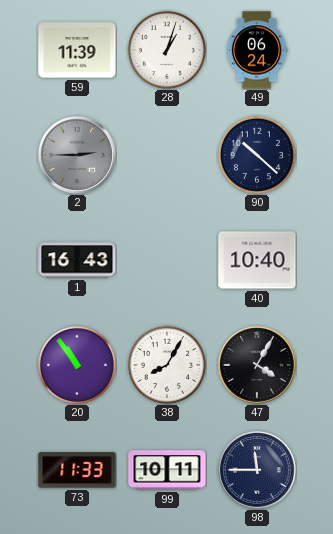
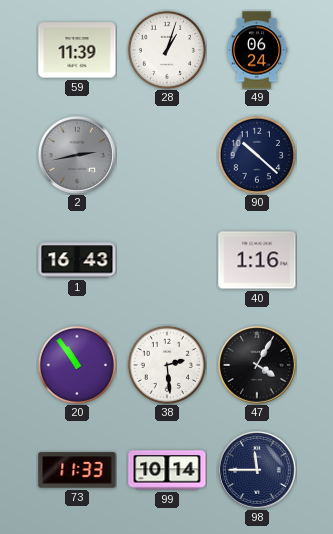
2: 2:45 -> 2:43
40: 10:40 -> 1:16
38: 8:05 -> 2:29
99: 10:11 -> 10:14
